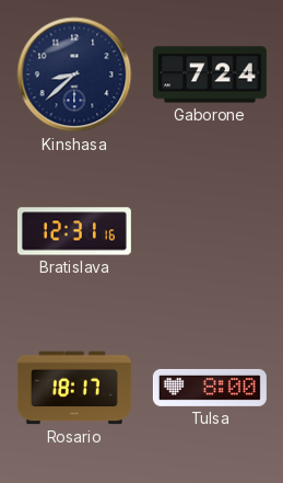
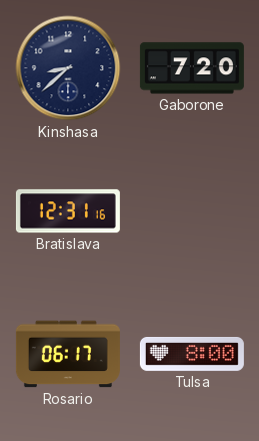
Gaborone: 7:24 -> 7:20
Rosario: 18:17 -> 06:17
